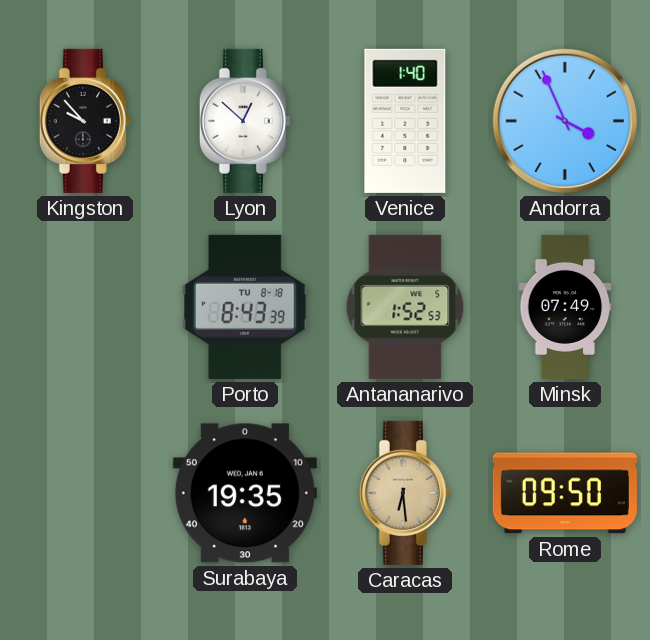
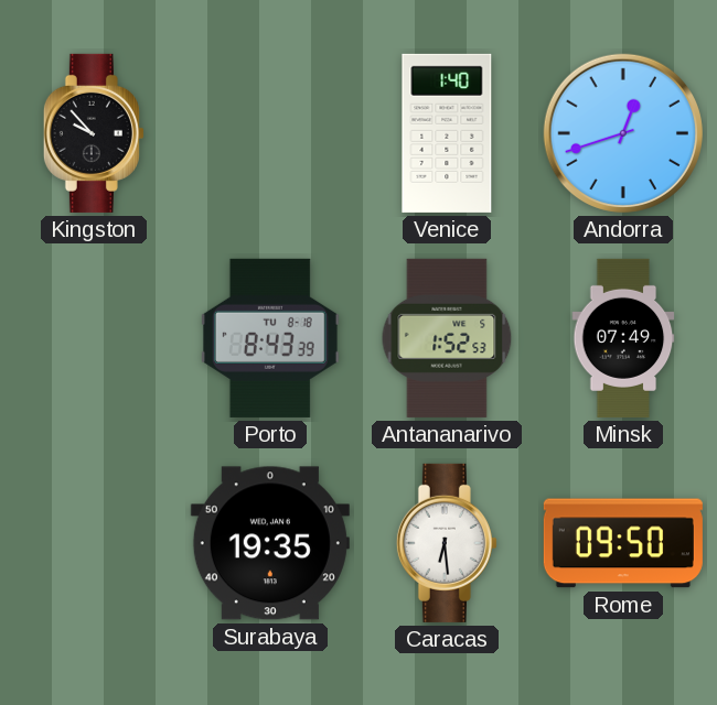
Lyon: 12:52 -> none
Andorra: 3:56 -> 12:42
Caracas dial: champagne -> white
